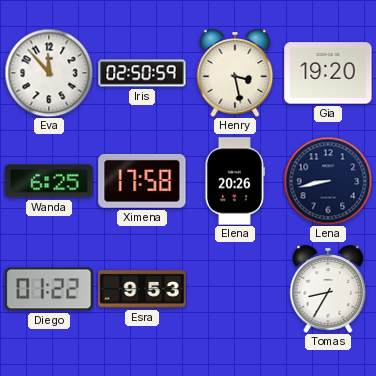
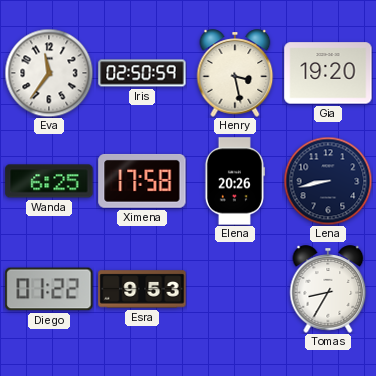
Eva: 11:53 -> 11:36
